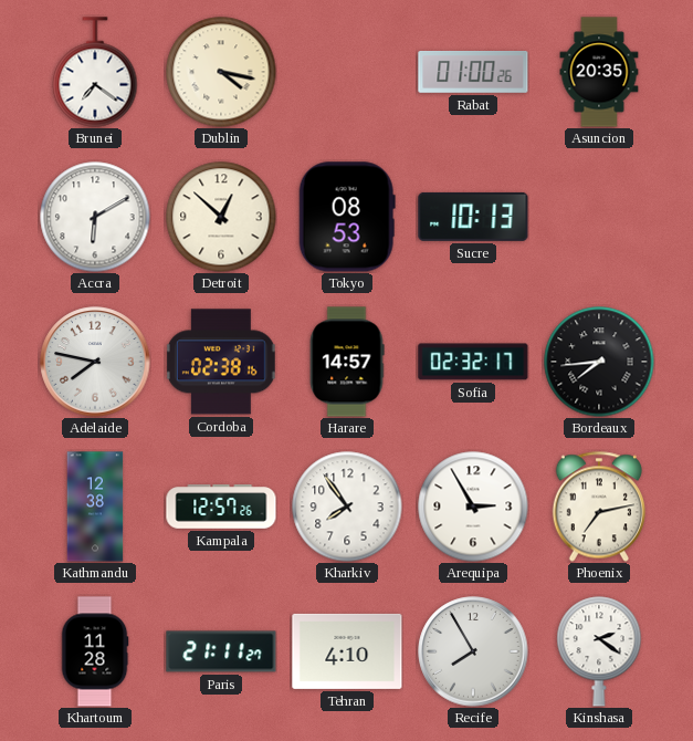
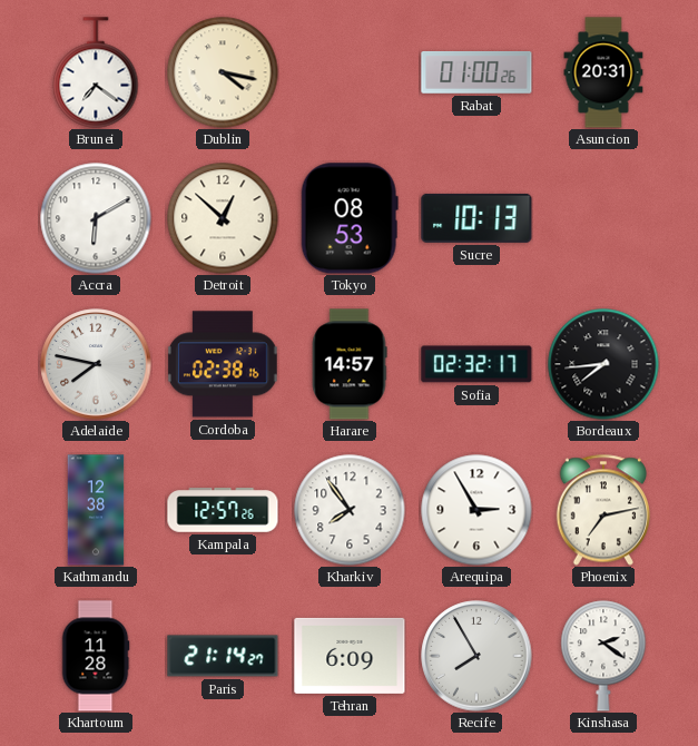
Asuncion: 20:35 -> 20:31
Paris: 21:11 -> 21:14
Tehran: 4:10 -> 6:09
